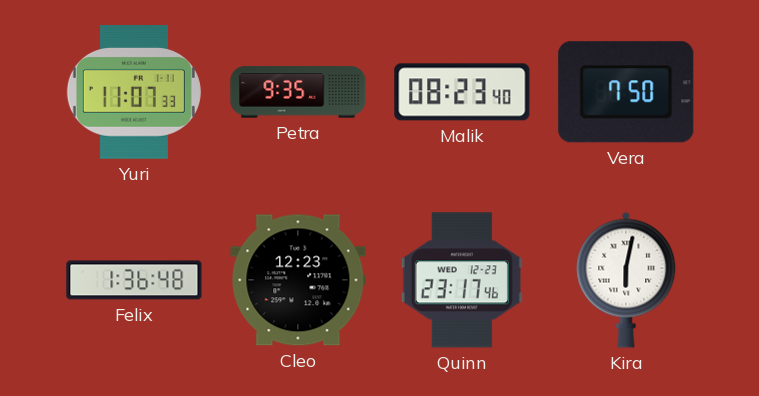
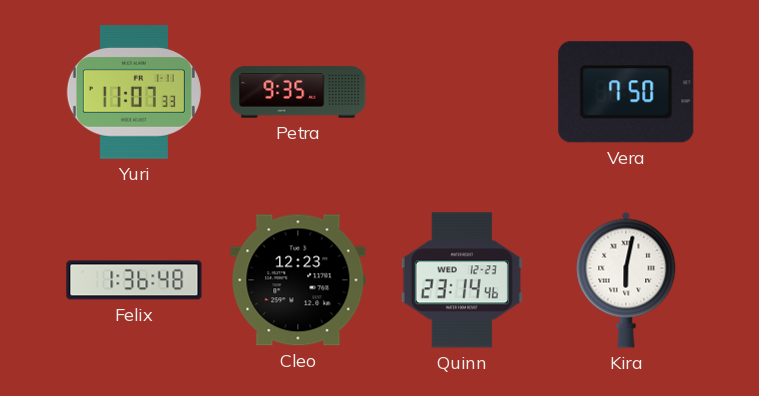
Malik: 08:23 -> none
Quinn: 23:17 -> 23:14
